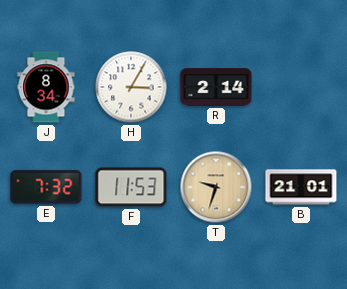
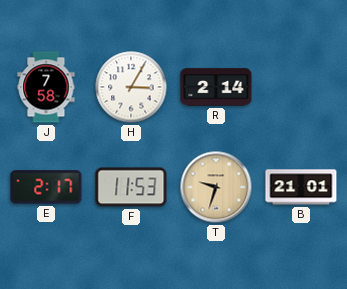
J: 8:34 -> 7:58
E: 7:32 -> 2:17
